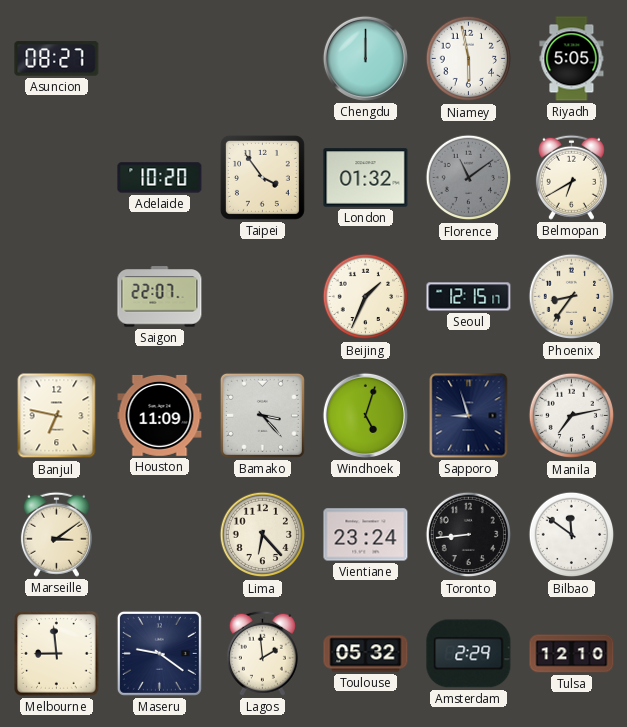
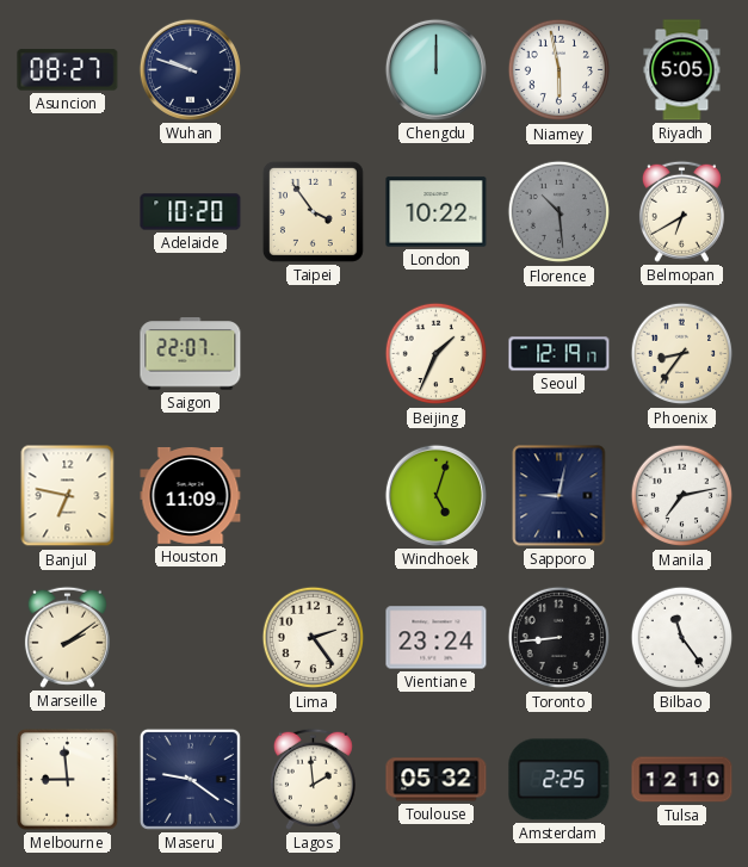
Wuhan: none -> 9:48
London: 01:32 -> 10:22
Florence: 11:09 -> 10:29
Seoul: 12:15 -> 12:19
Bamako: 3:23 -> none
Sapporo: 8:57 -> 9:02
Marseille: 3:09 -> 2:09
Lima: 6:23 -> 2:24
Bilbao: 11:51 -> 11:24
Amsterdam: 2:29 -> 2:25
